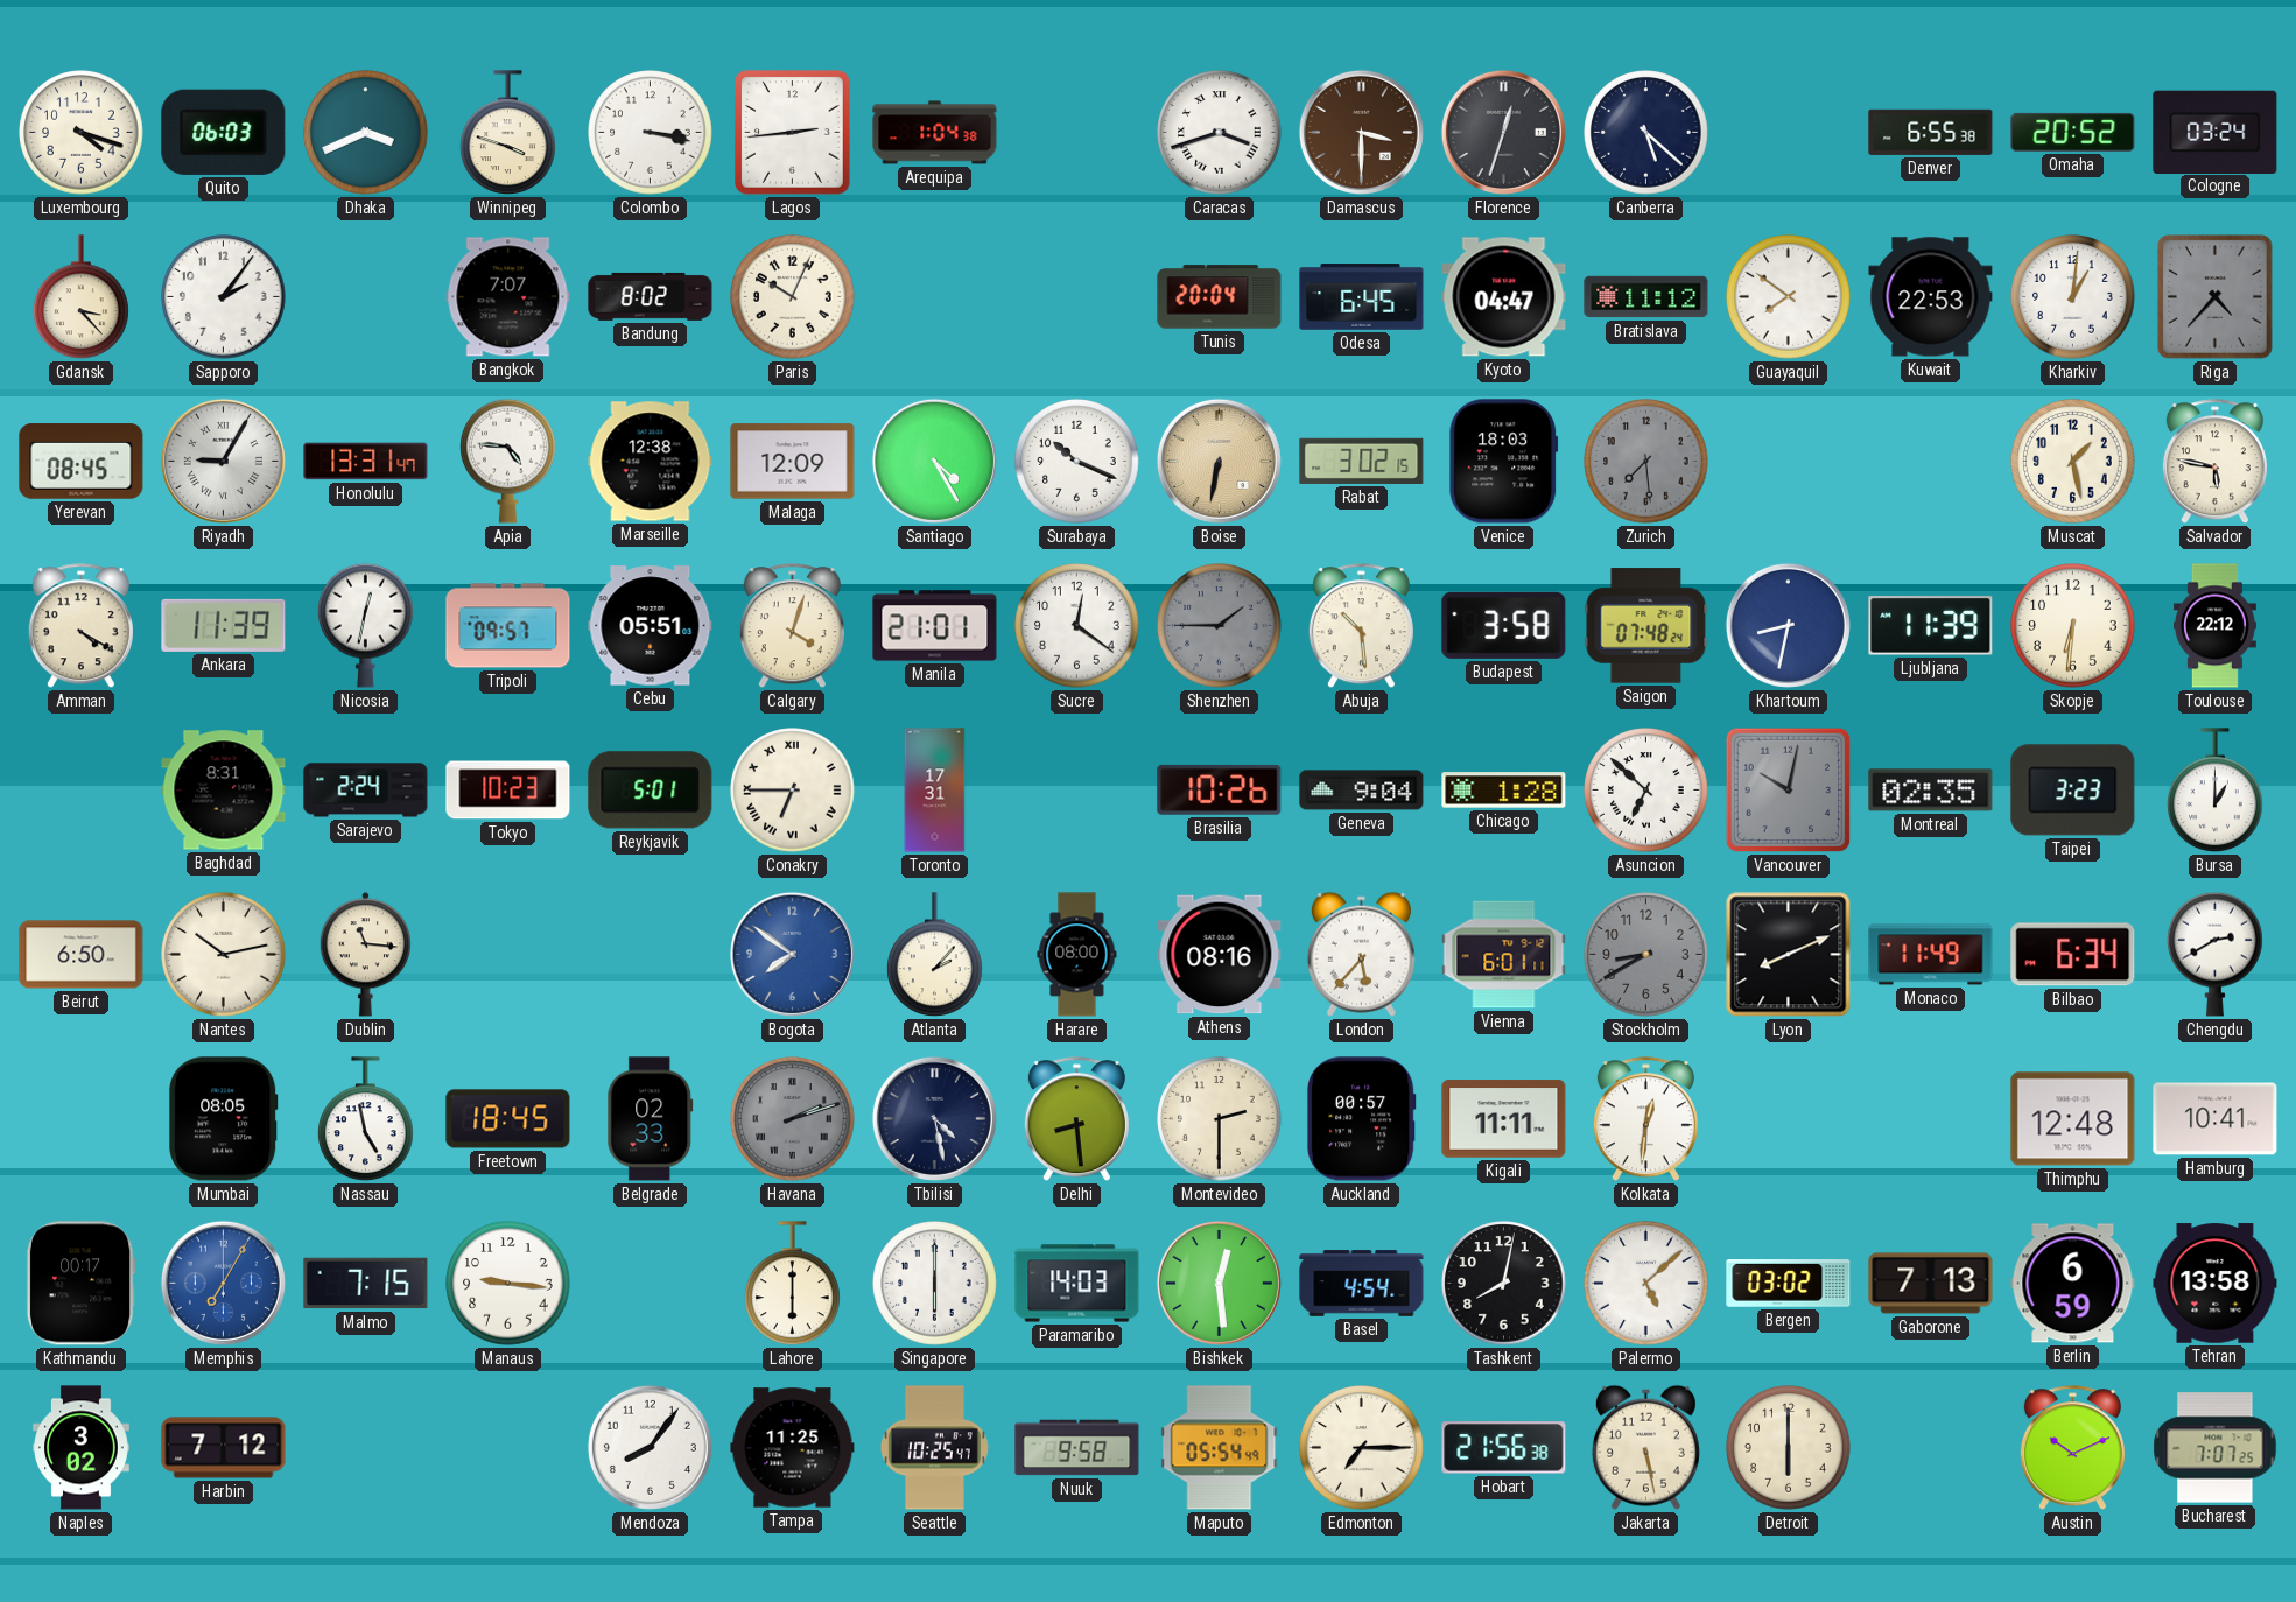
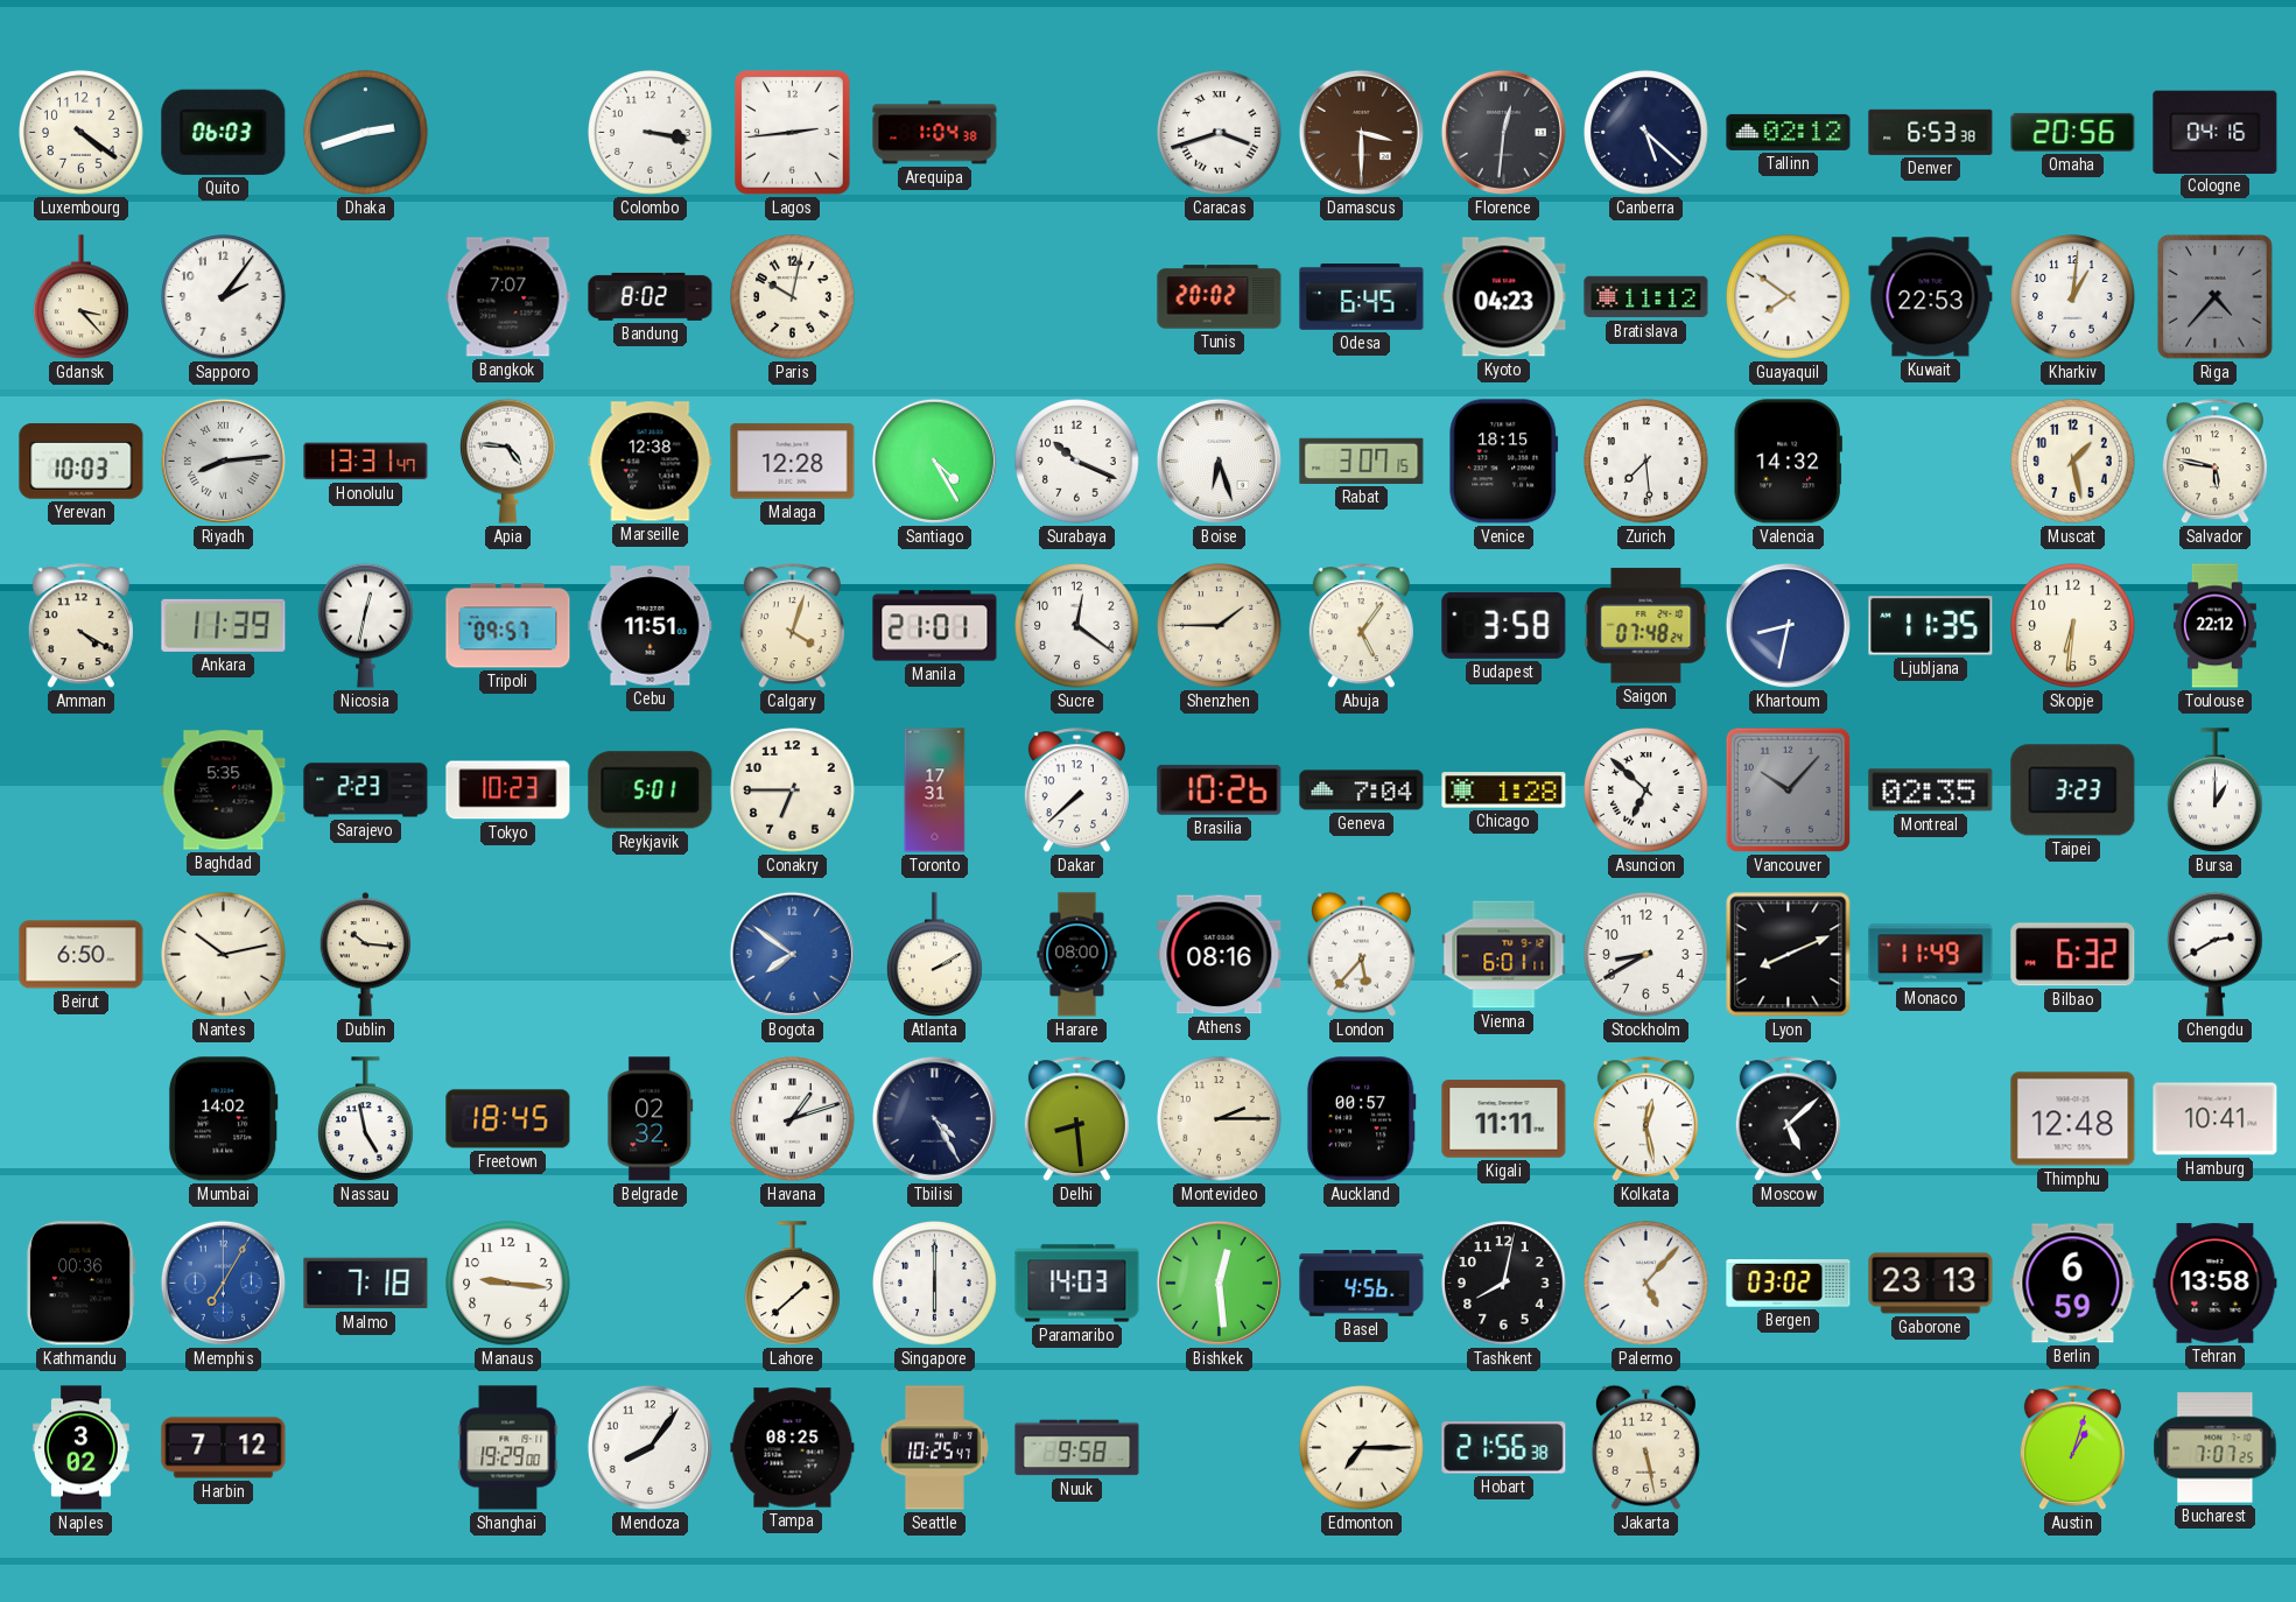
Luxembourg: 4:18 -> 4:21
Dhaka: 3:41 -> 2:42
Winnipeg: 3:48 -> none
Florence: 12:33 -> 12:31
Tallinn: none -> 02:12
Denver: 6:55 -> 6:53
Omaha: 20:52 -> 20:56
Cologne: 03:24 -> 04:16
Paris: 10:04 -> 10:02
Tunis: 20:04 -> 20:02
Kyoto: 04:47 -> 04:23
Yerevan: 08:45 -> 10:03
Riyadh: 9:05 -> 8:14
Malaga: 12:09 -> 12:28
Boise: 6:32 -> 6:27
Boise dial: champagne -> white
Rabat: 3:02 -> 3:07
Venice: 18:03 -> 18:15
Zurich dial: grey -> white
Valencia: none -> 14:32
Cebu: 05:51 -> 11:51
Shenzhen dial: grey -> cream
Abuja: 10:29 -> 5:06
Ljubljana: 11:39 -> 11:35
Baghdad: 8:31 -> 5:35
Sarajevo: 2:24 -> 2:23
Conakry numerals: Roman -> Arabic
Dakar: none -> 7:38
Geneva: 9:04 -> 7:04
Vancouver: 10:02 -> 10:07
Dublin: 11:16 -> 10:16
Atlanta: 2:07 -> 2:10
Stockholm dial: grey -> white
Bilbao: 6:34 -> 6:32
Mumbai: 08:05 -> 14:02
Belgrade: 02:33 -> 02:32
Havana: 2:12 -> 1:12
Havana dial: grey -> white
Tbilisi: 4:28 -> 4:25
Montevideo: 2:30 -> 2:15
Kolkata: 12:31 -> 12:28
Moscow: none -> 5:08
Kathmandu: 00:17 -> 00:36
Malmo: 7:15 -> 7:18
Lahore: 6:00 -> 1:38
Basel: 4:54 -> 4:56
Palermo: 5:08 -> 5:07
Gaborone: 7:13 -> 23:13
Shanghai: none -> 19:29
Tampa: 11:25 -> 08:25
Maputo: 05:54 -> none
Detroit: 6:00 -> none
Austin: 10:11 -> 1:03
